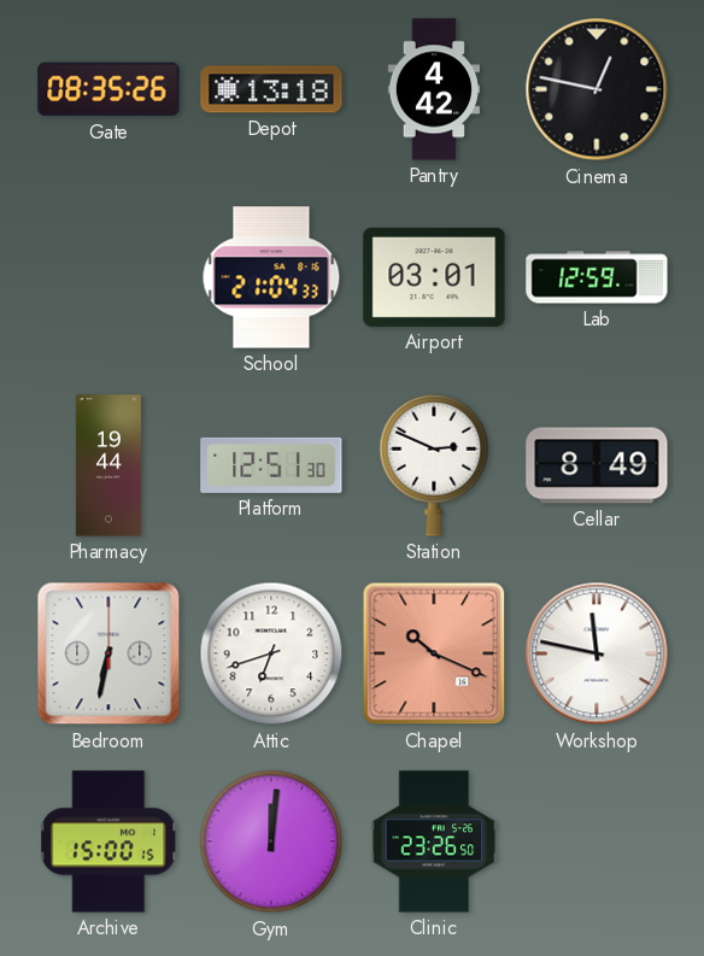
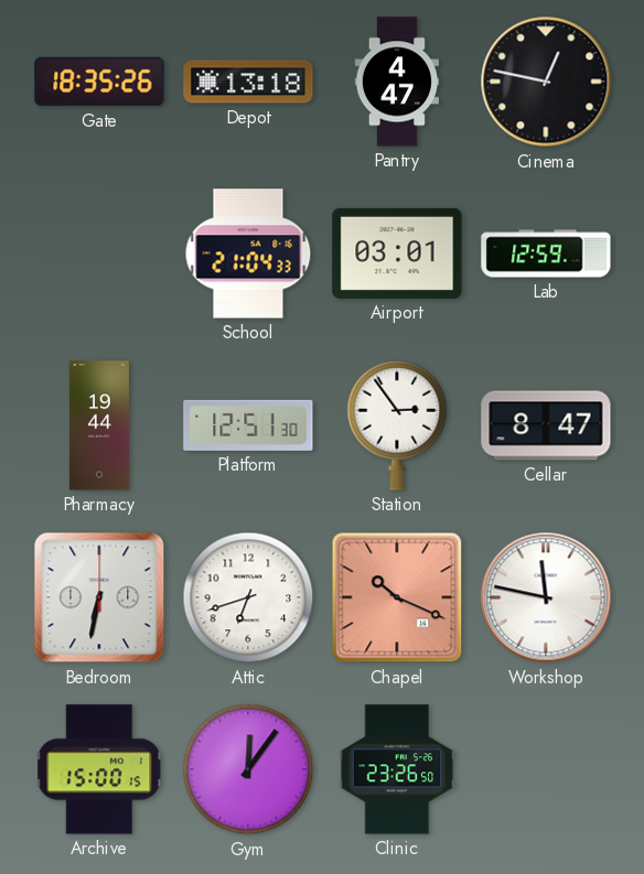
Gate: 08:35 -> 18:35
Pantry: 4:42 -> 4:47
Station: 2:49 -> 2:54
Cellar: 8:49 -> 8:47
Gym: 12:01 -> 12:06
